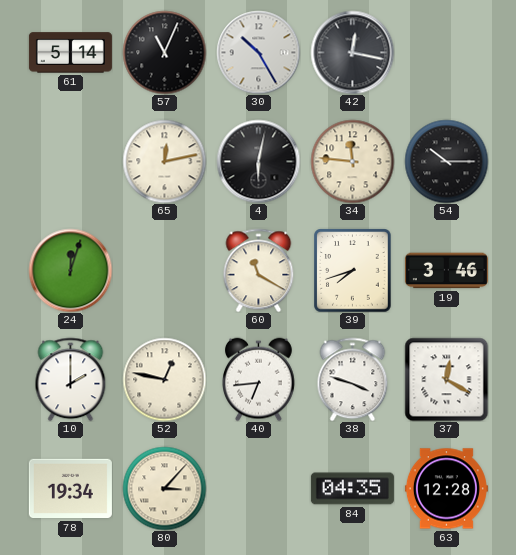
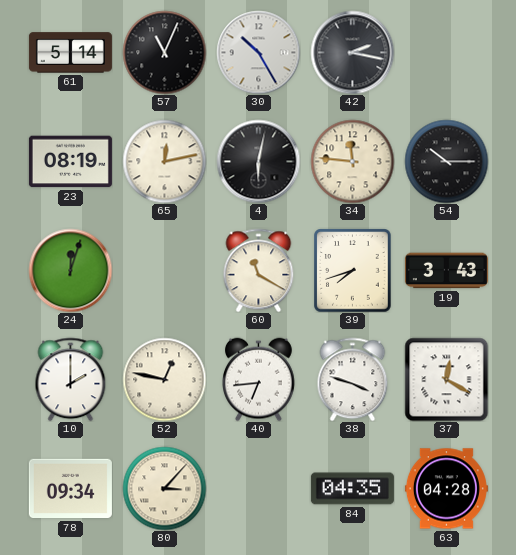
42: 12:17 -> 2:17
23: none -> 08:19
19: 3:46 -> 3:43
78: 19:34 -> 09:34
63: 12:28 -> 04:28
